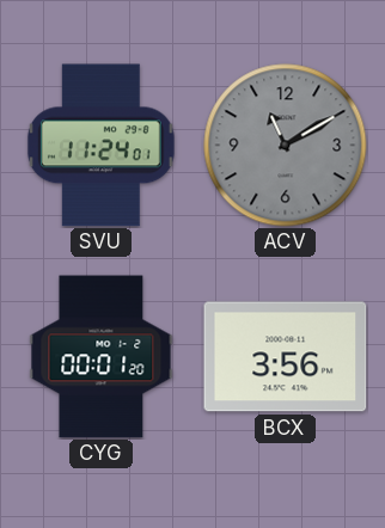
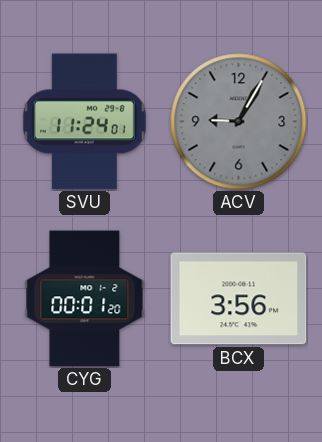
ACV: 11:10 -> 9:05
